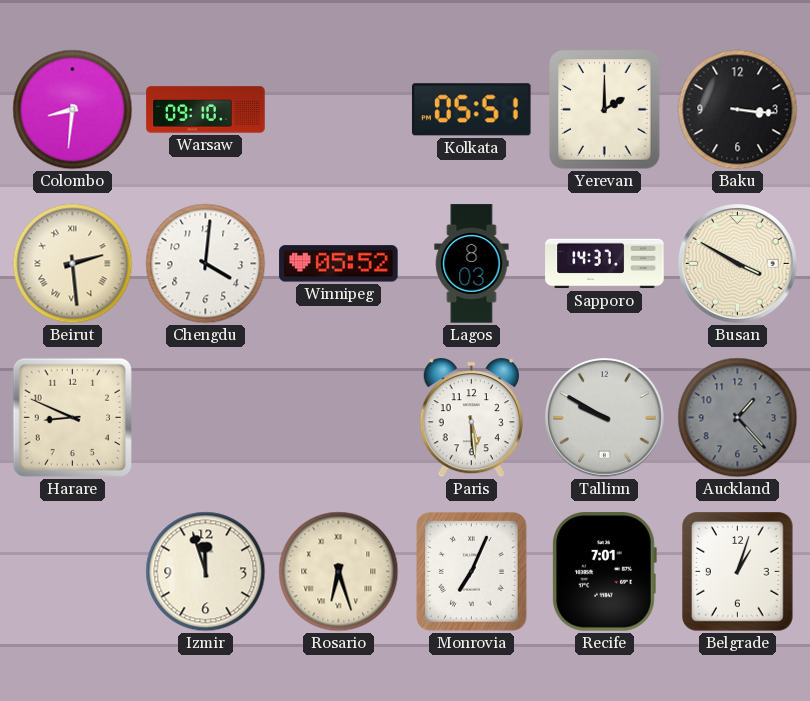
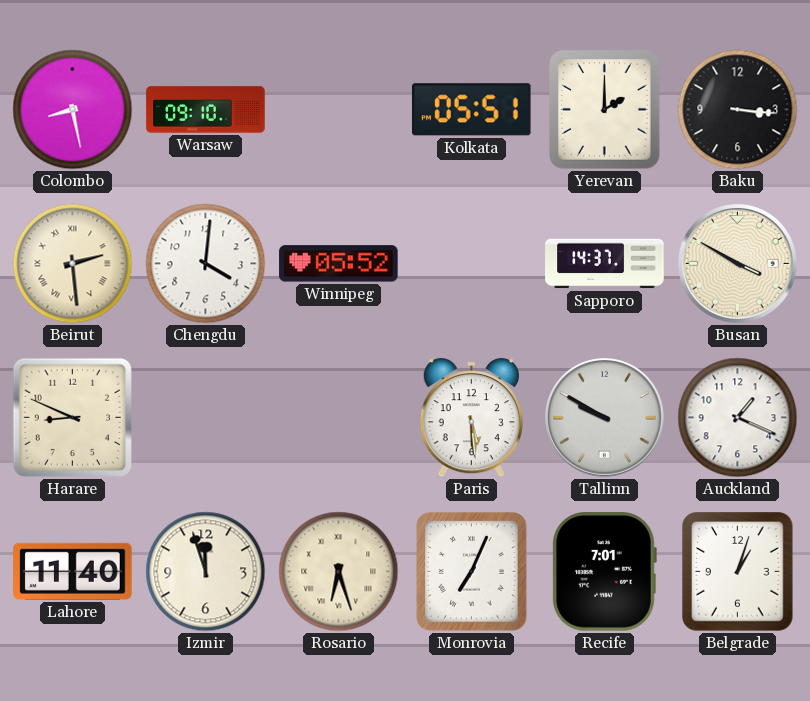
Colombo: 8:31 -> 8:28
Lagos: 8:03 -> none
Auckland: 1:23 -> 1:19
Auckland dial: grey -> white
Lahore: none -> 11:40
